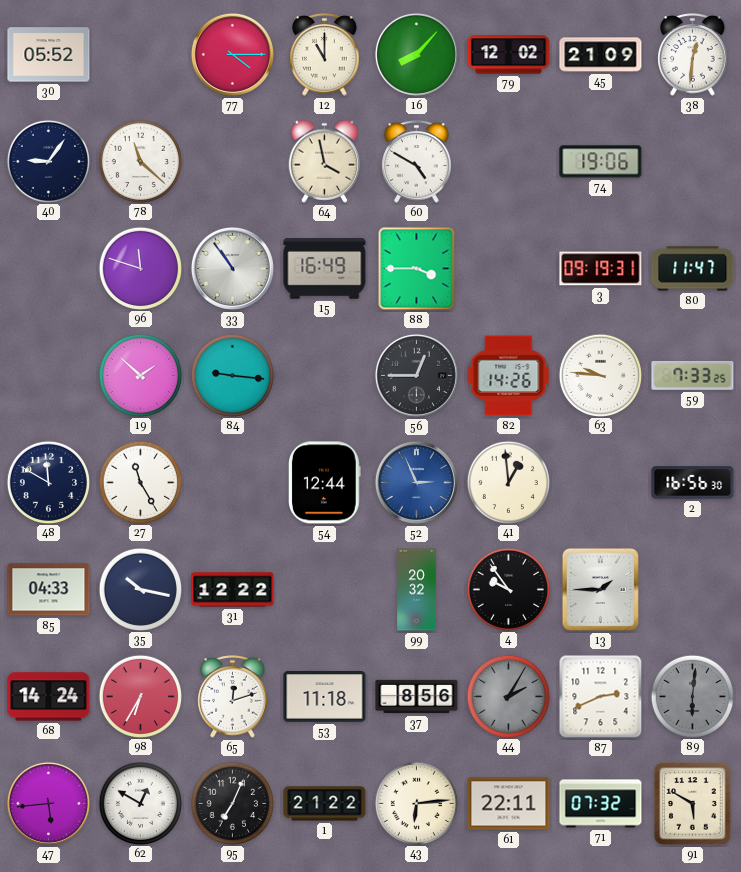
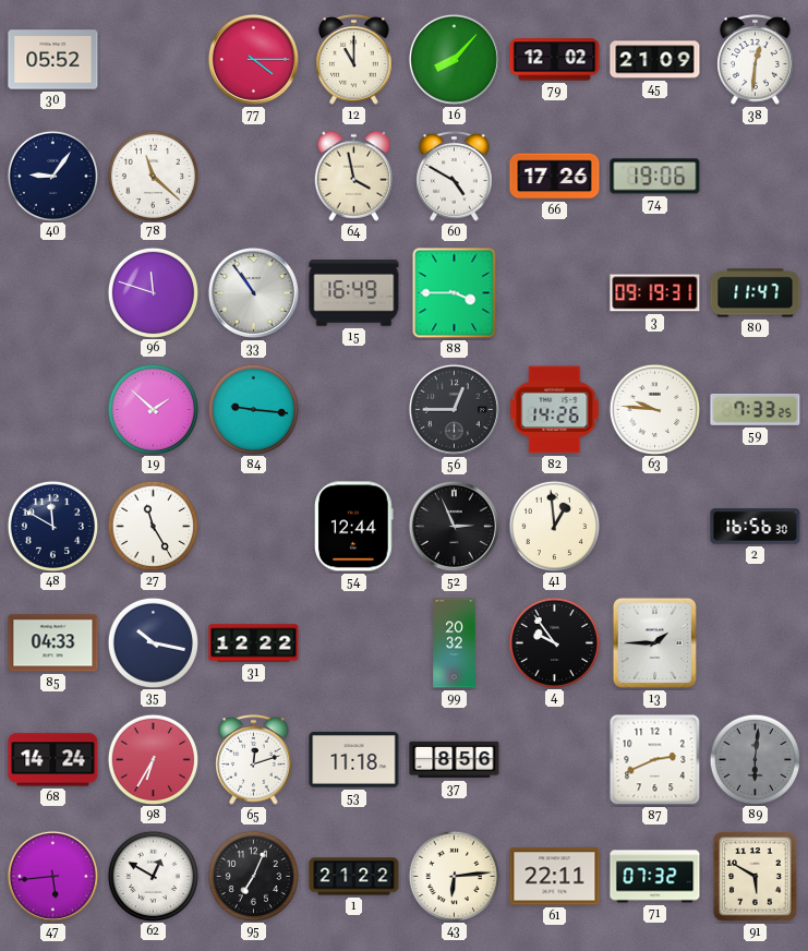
66: none -> 17:26
52 dial: blue -> black
44: 2:05 -> none
